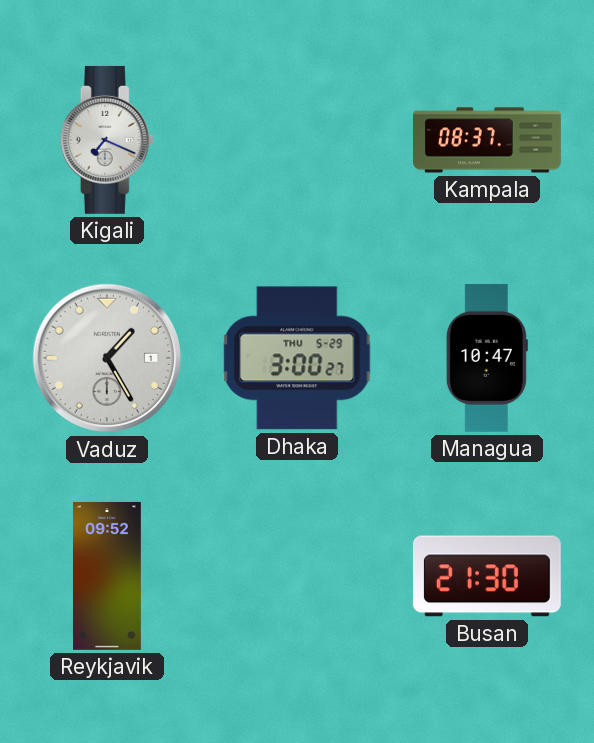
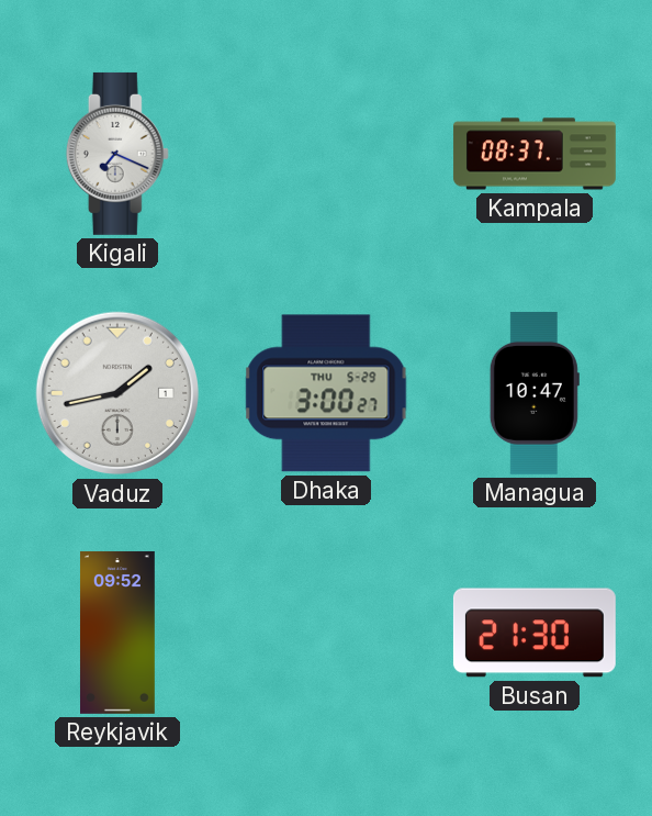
Vaduz: 1:25 -> 1:43
